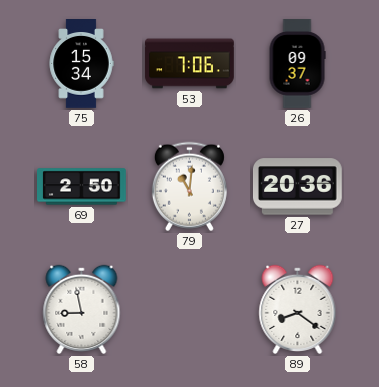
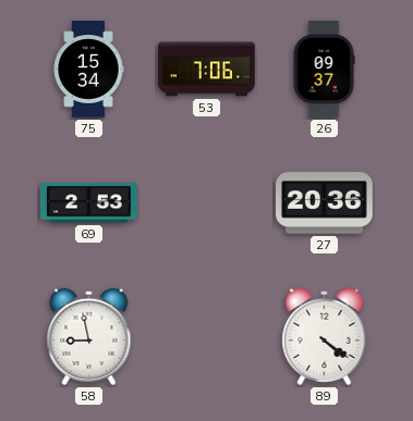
69: 2:50 -> 2:53
79: 11:01 -> none
89: 8:21 -> 4:21
